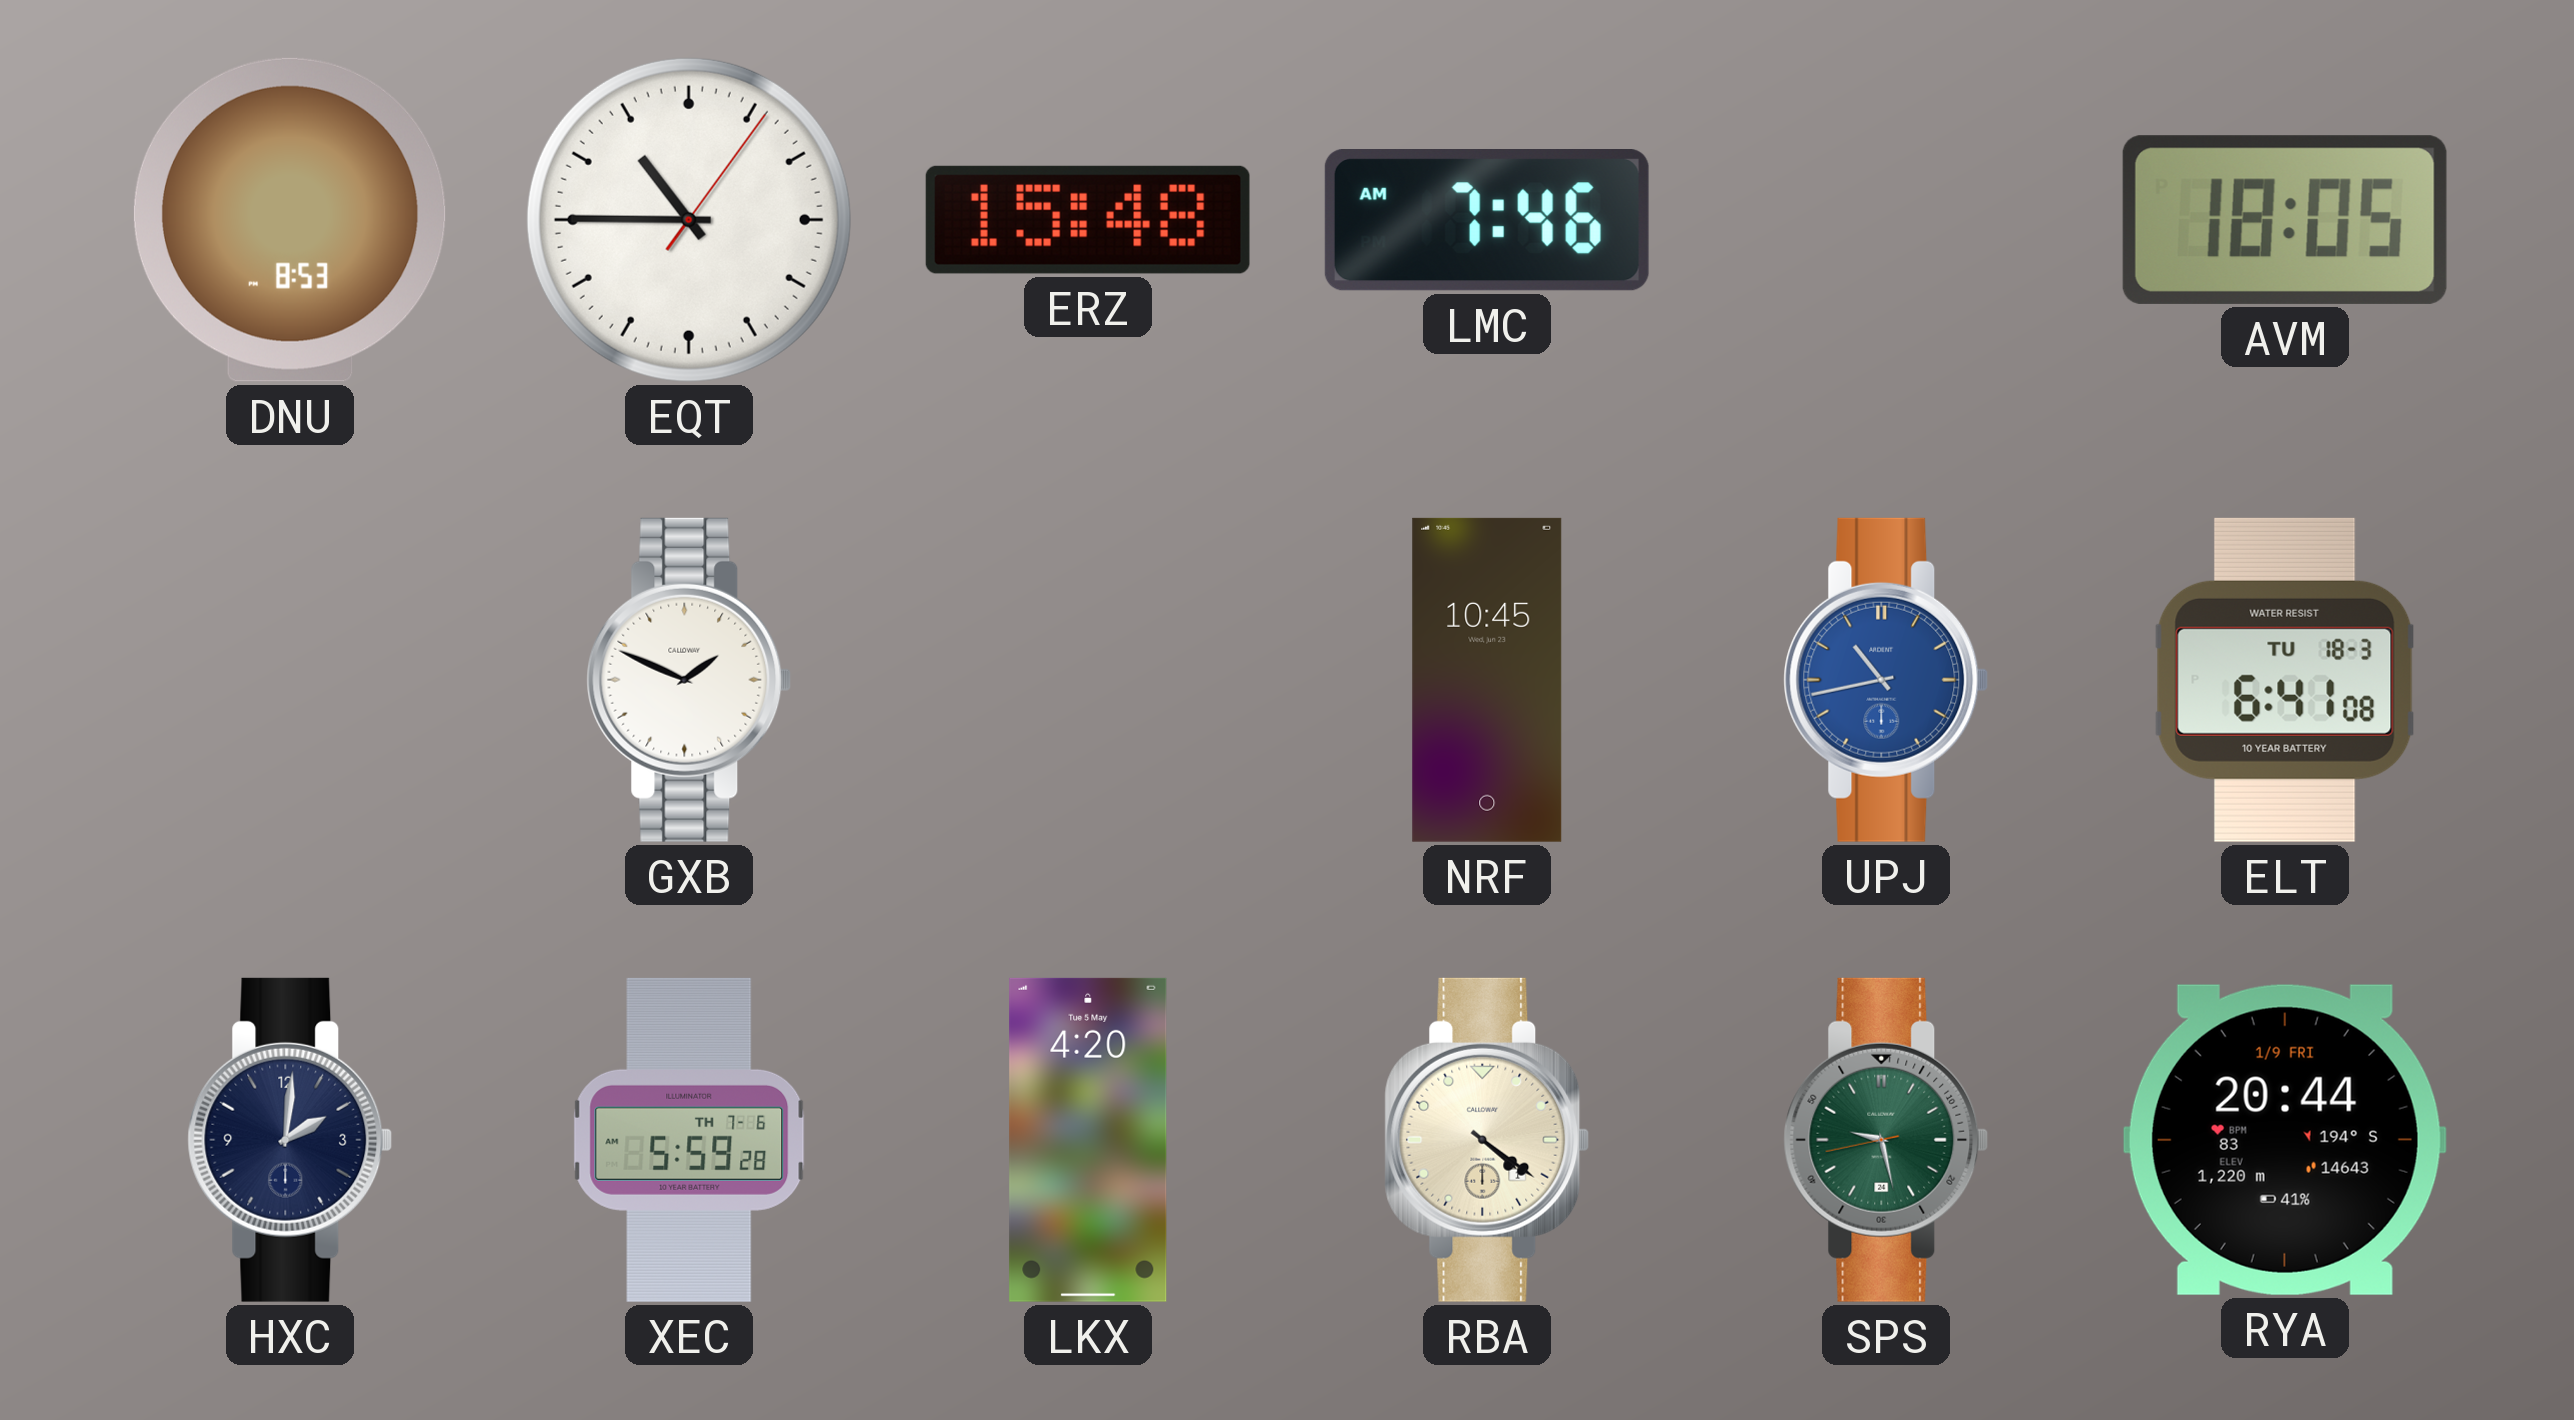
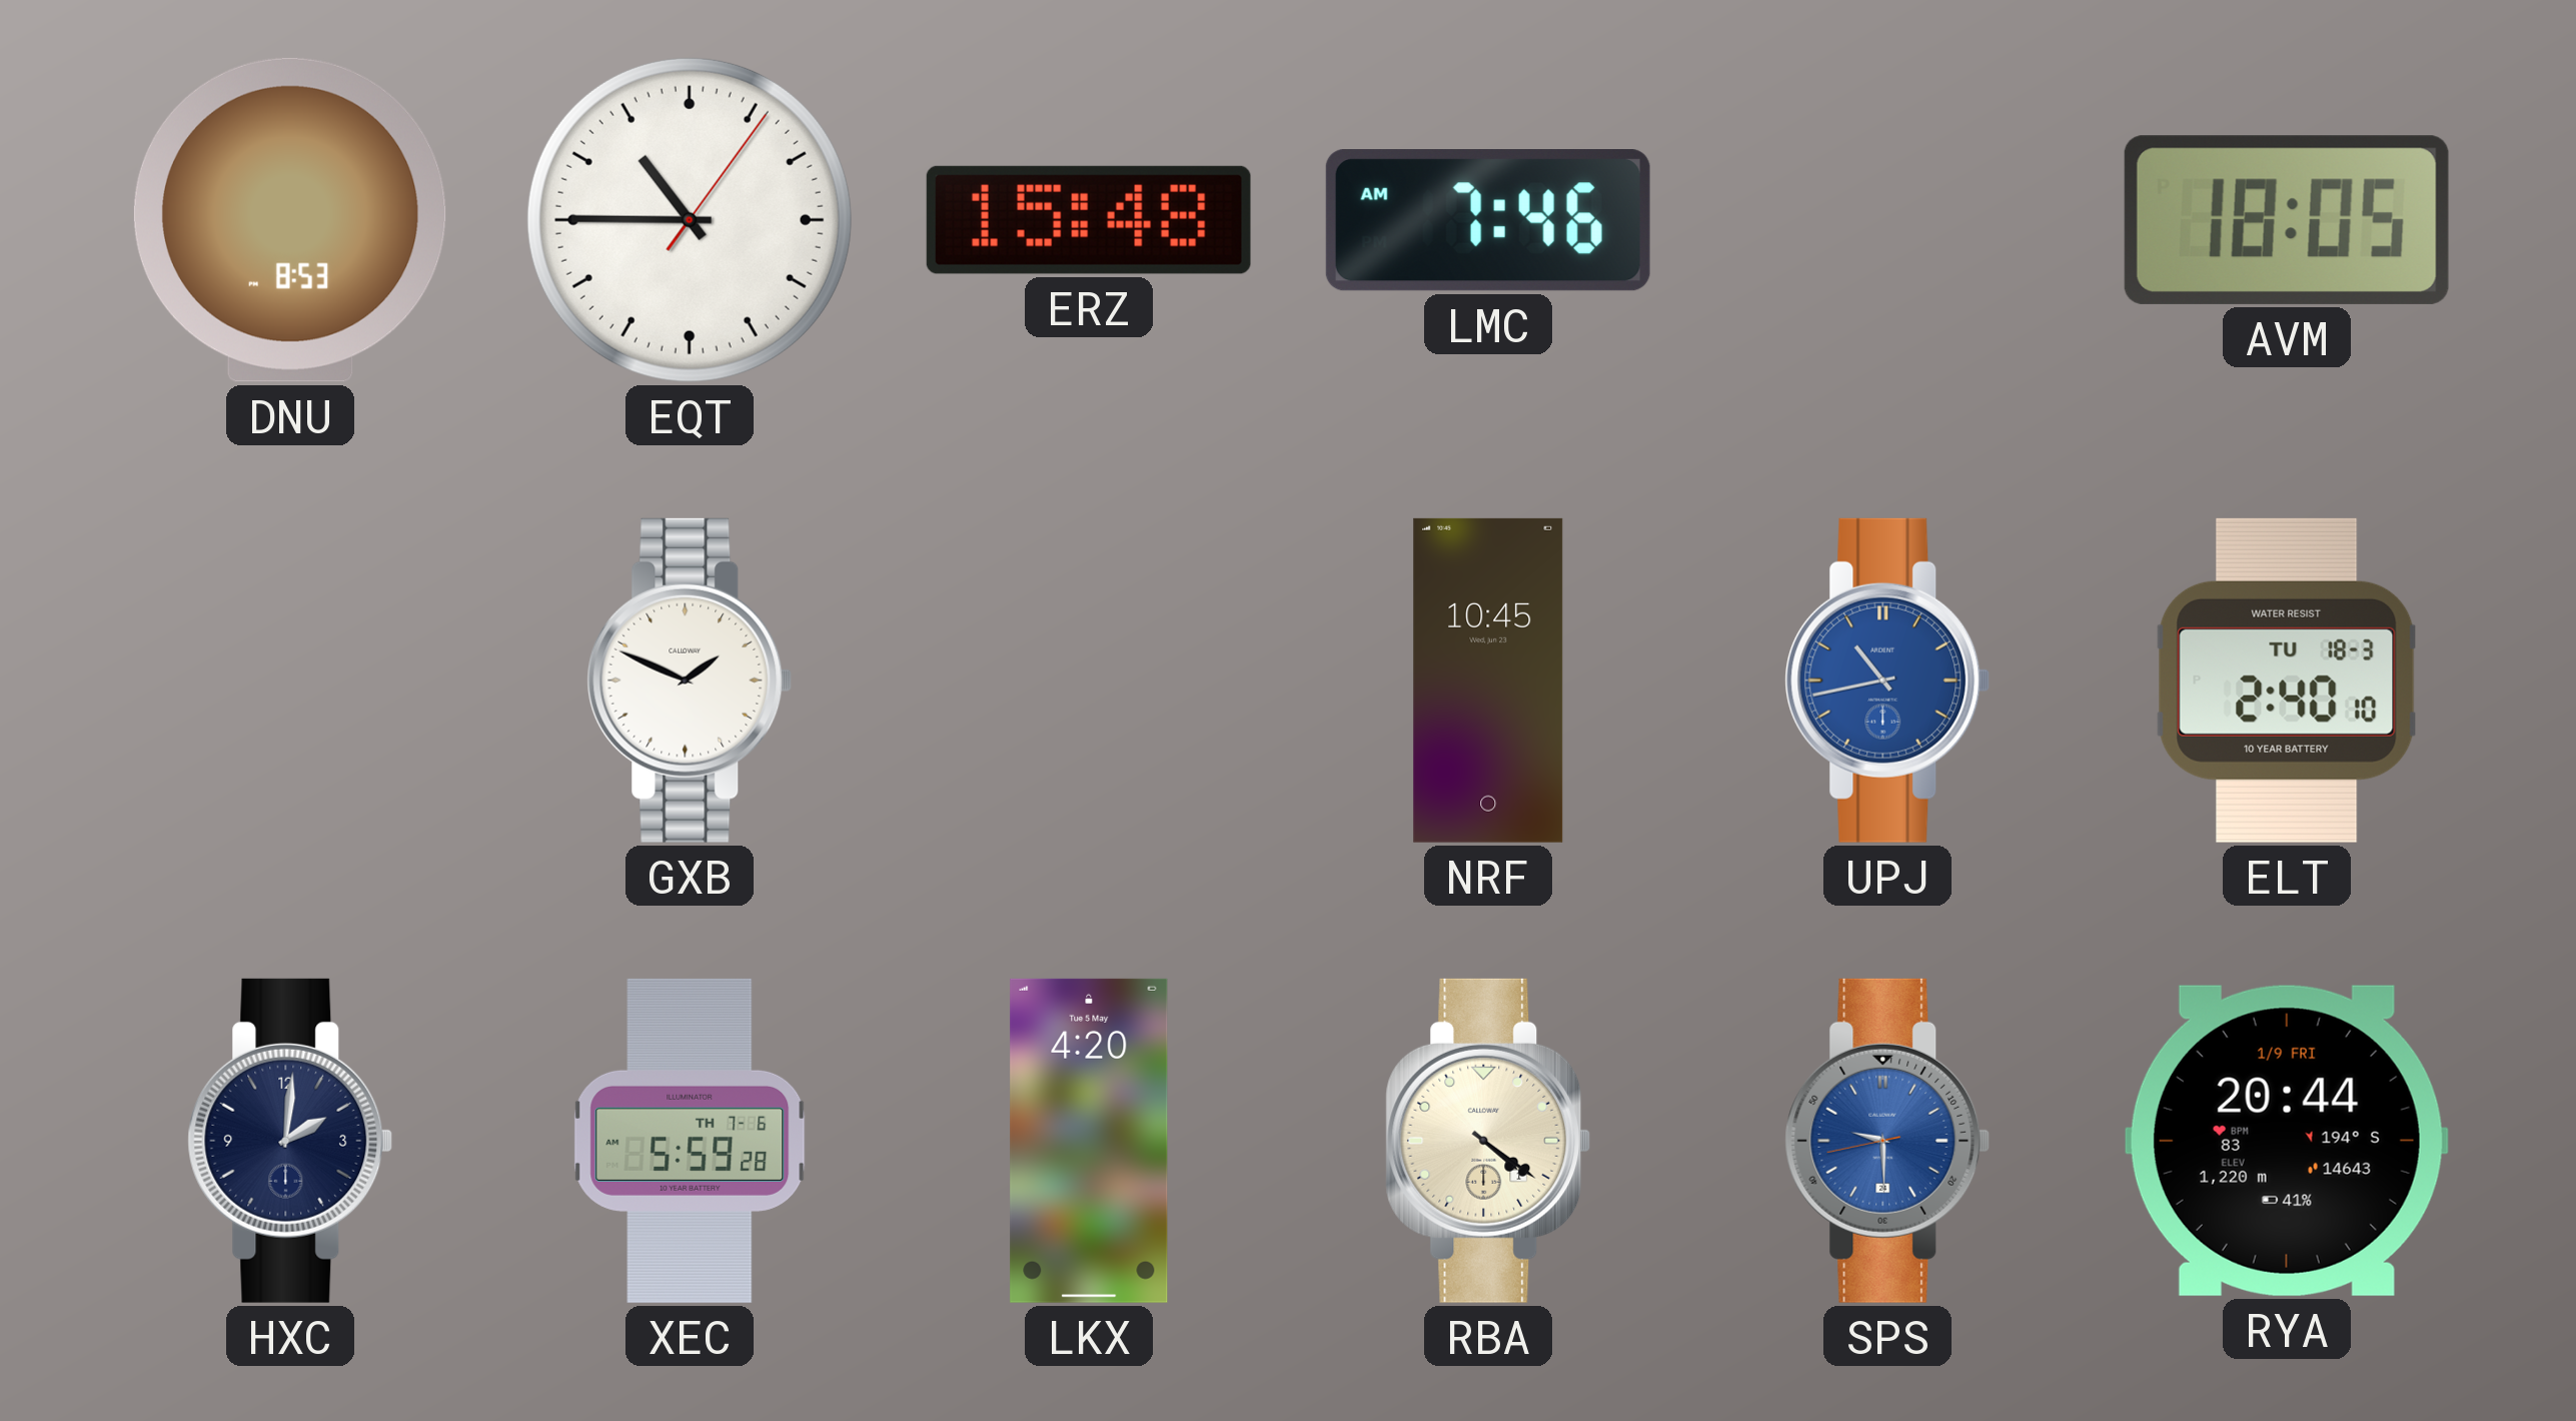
ELT: 6:41 -> 2:40
SPS: 9:27 -> 9:29
SPS dial: green -> blue
